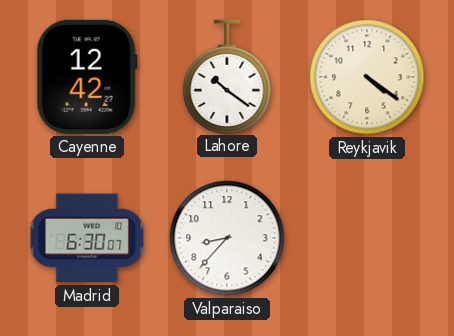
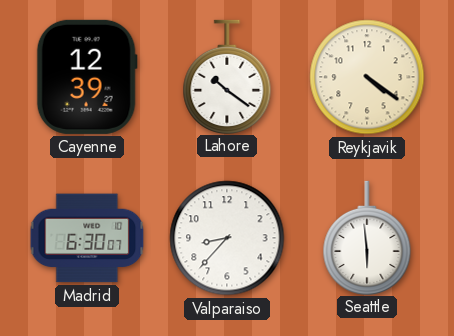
Cayenne: 12:42 -> 12:39
Seattle: none -> 5:59
